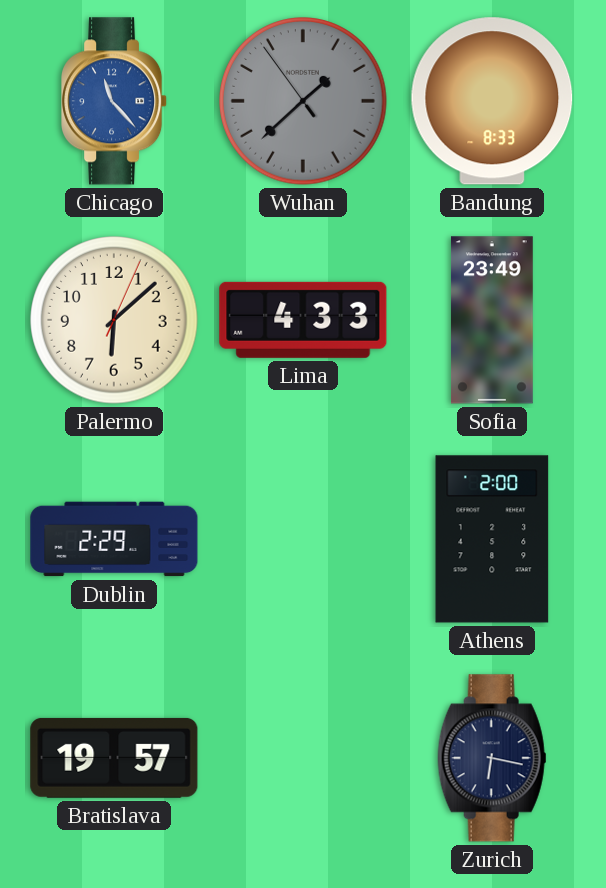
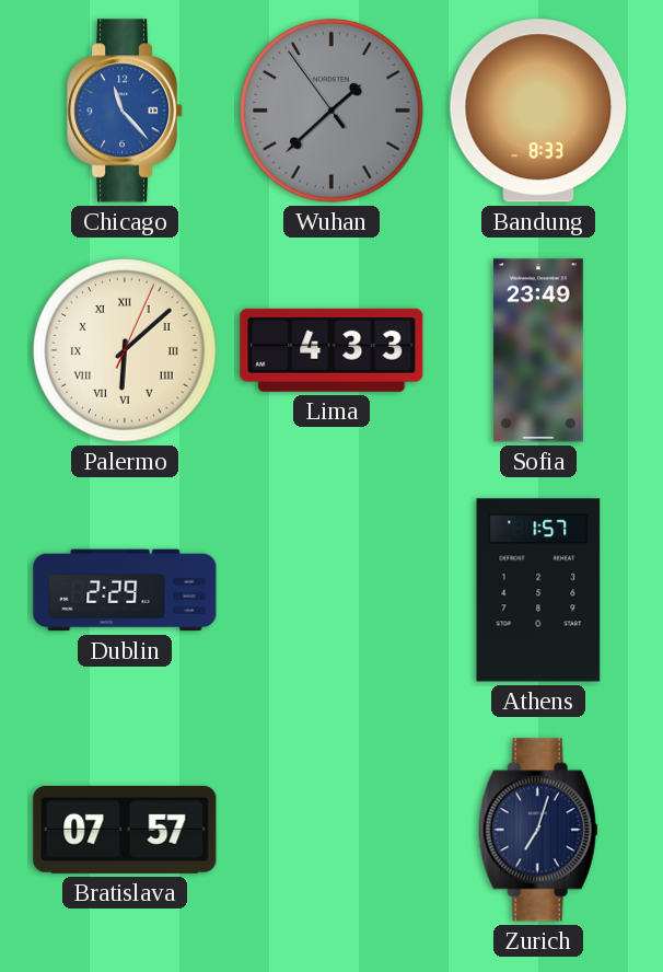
Palermo numerals: Arabic -> Roman
Athens: 2:00 -> 1:57
Bratislava: 19:57 -> 07:57
Zurich: 6:17 -> 7:03
